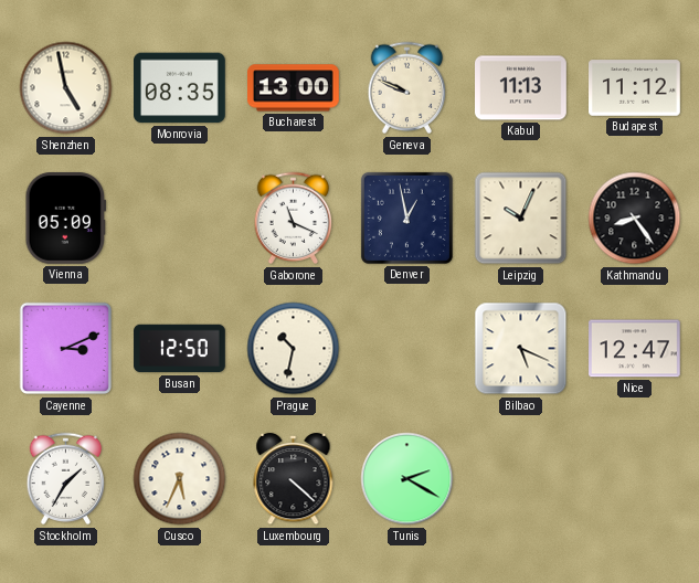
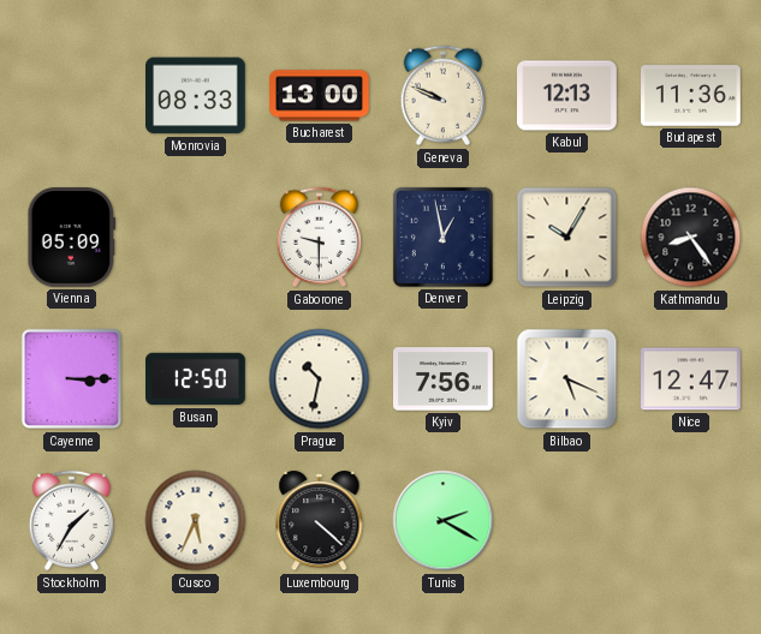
Shenzhen: 4:58 -> none
Monrovia: 08:35 -> 08:33
Kabul: 11:13 -> 12:13
Budapest: 11:12 -> 11:36
Gaborone: 11:19 -> 9:30
Leipzig: 10:04 -> 10:05
Cayenne: 3:11 -> 3:15
Kyiv: none -> 7:56
